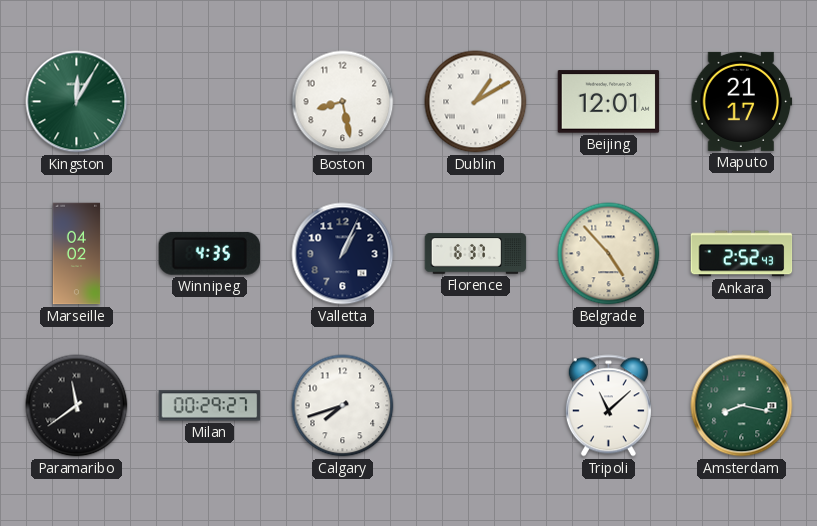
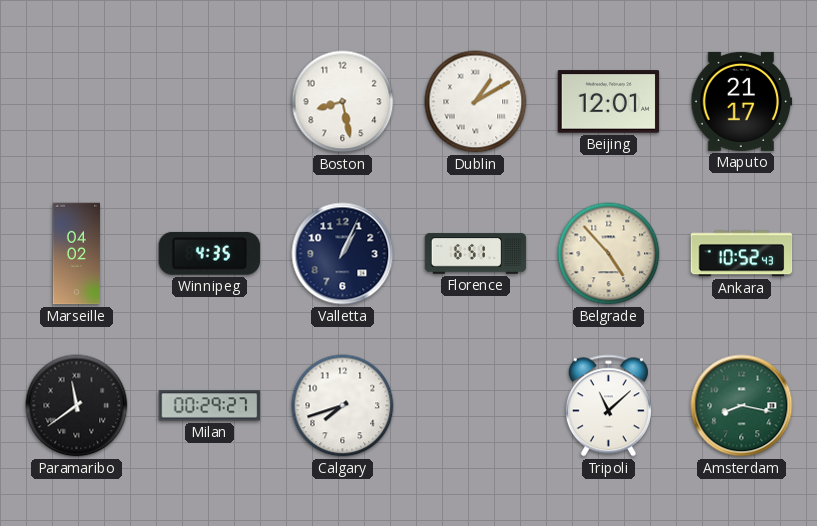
Kingston: 12:05 -> none
Florence: 6:37 -> 6:51
Ankara: 2:52 -> 10:52
